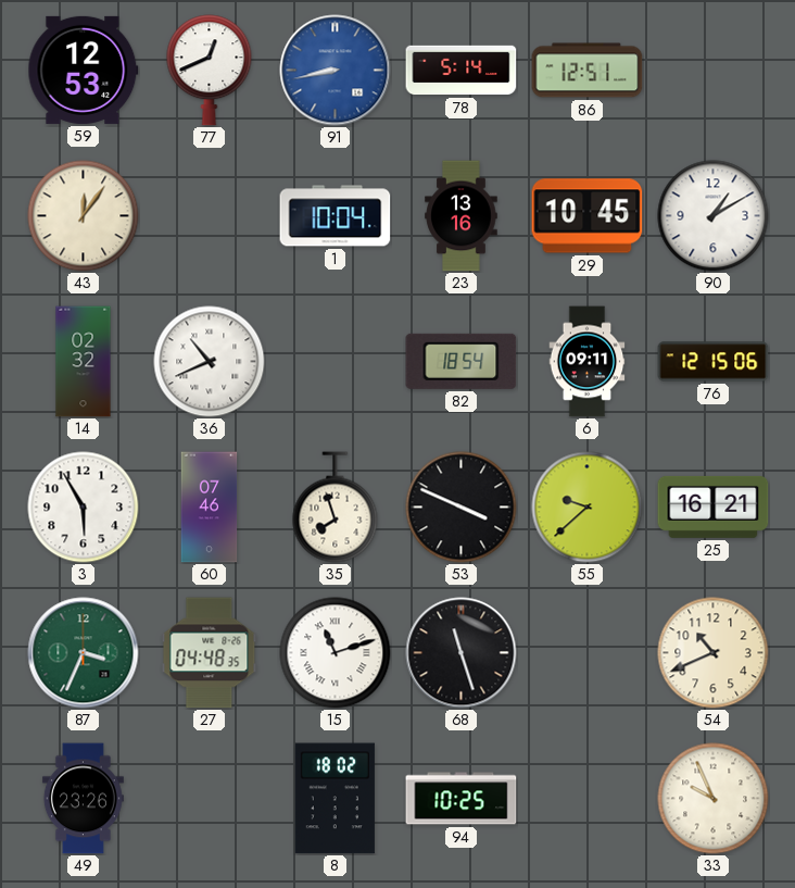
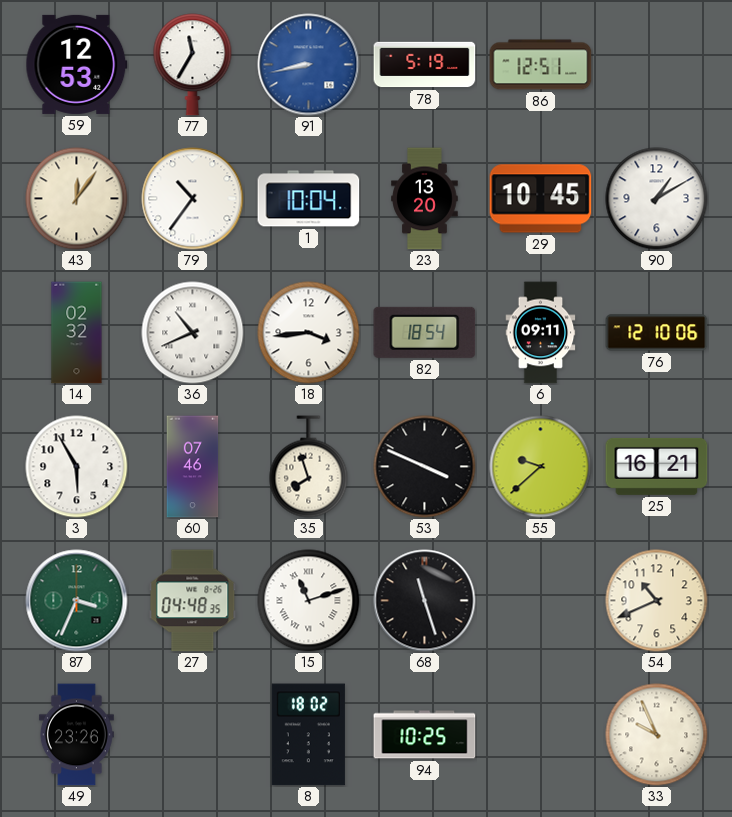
77: 12:41 -> 11:35
78: 5:14 -> 5:19
79: none -> 10:36
23: 13:16 -> 13:20
18: none -> 3:44
76: 12:15 -> 12:10
